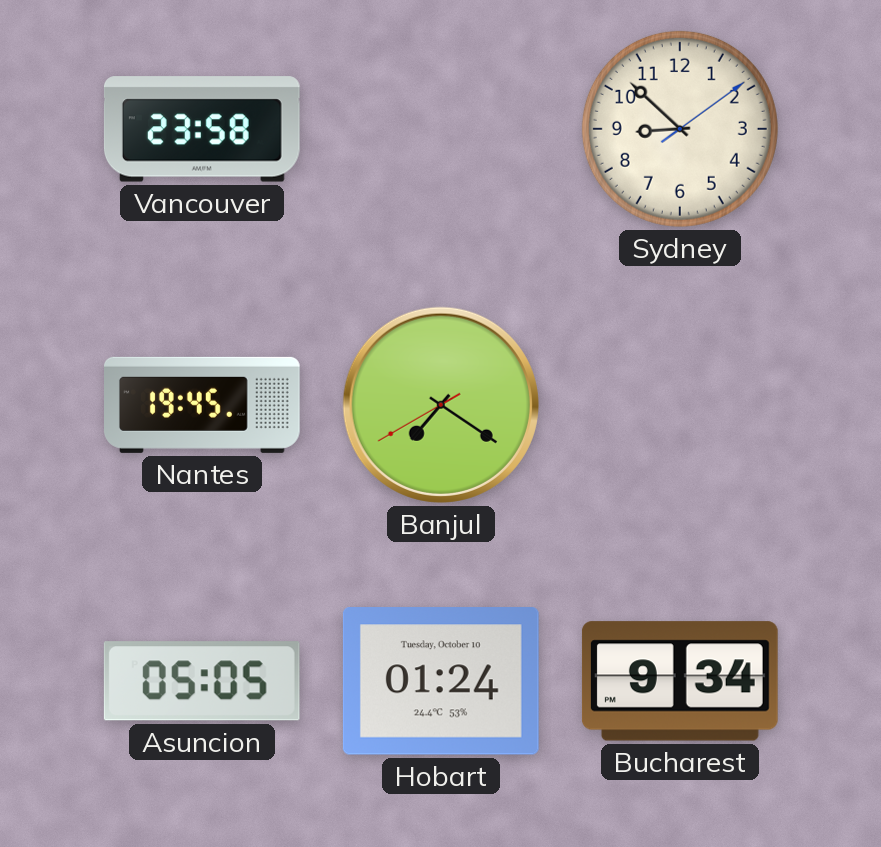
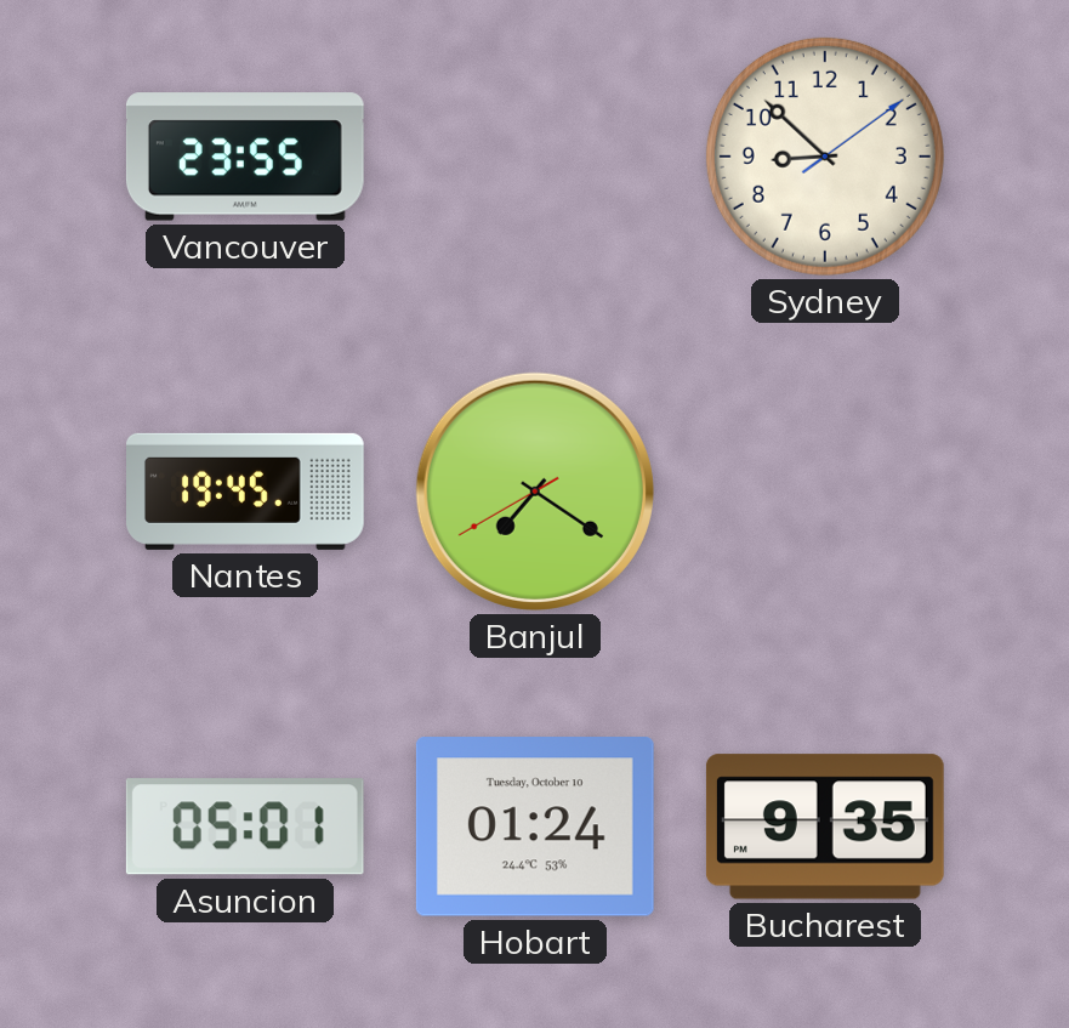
Vancouver: 23:58 -> 23:55
Asuncion: 05:05 -> 05:01
Bucharest: 9:34 -> 9:35
